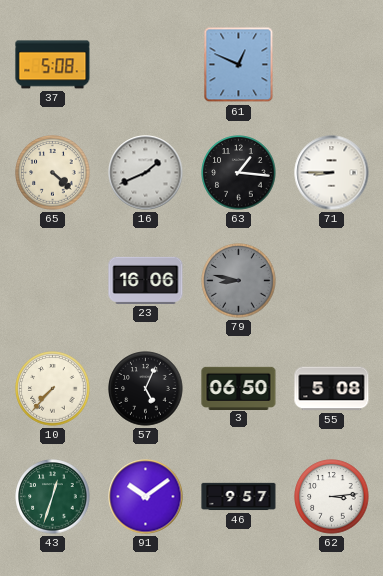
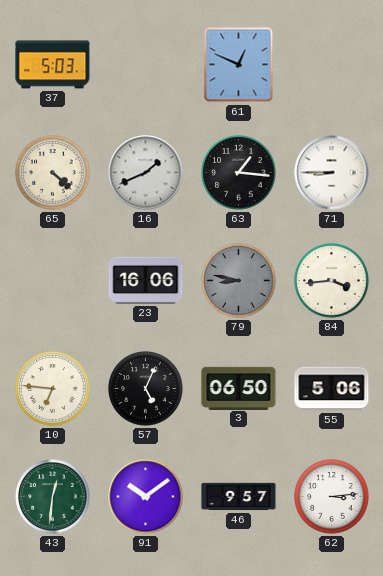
37: 5:08 -> 5:03
84: none -> 3:44
10: 7:37 -> 6:46
55: 5:08 -> 5:06
43: 12:33 -> 12:31
